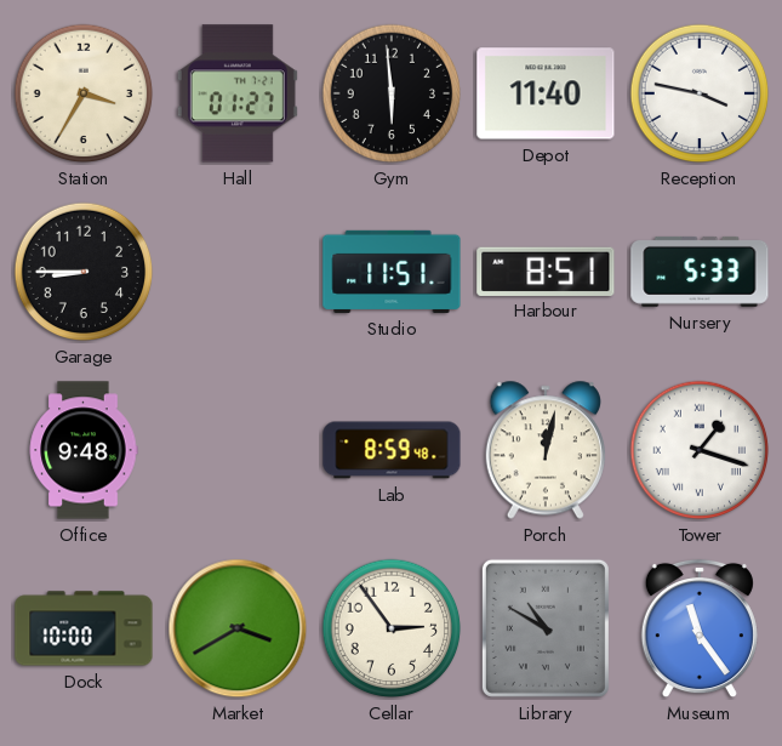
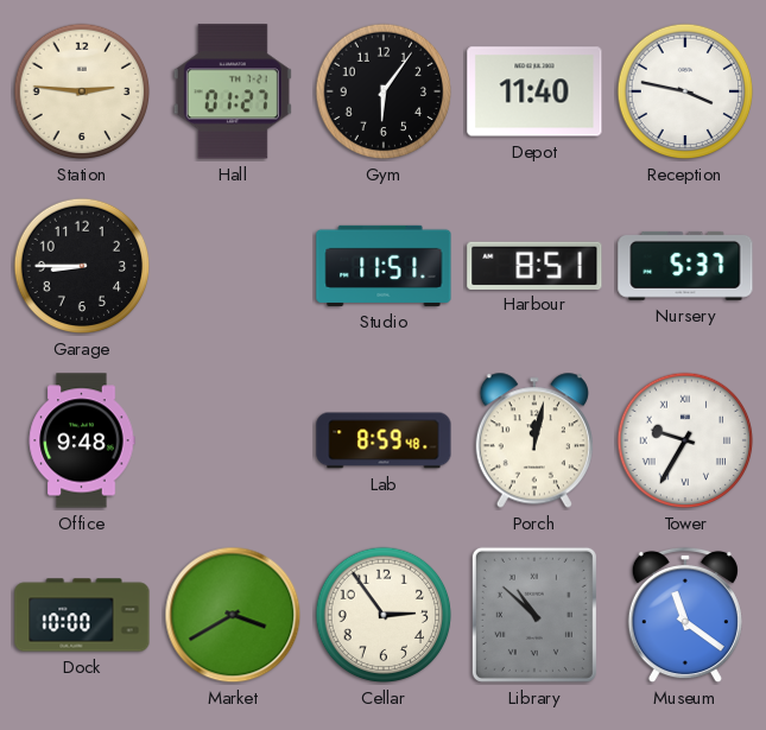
Station: 3:35 -> 2:46
Gym: 5:59 -> 6:06
Nursery: 5:33 -> 5:37
Tower: 1:18 -> 9:35
Library: 10:50 -> 10:52
Museum: 11:24 -> 11:21
